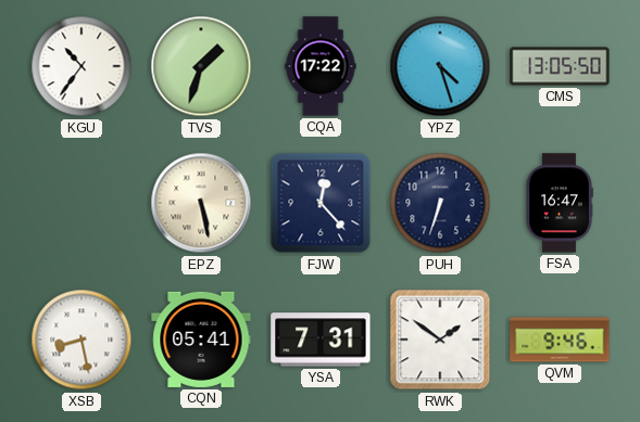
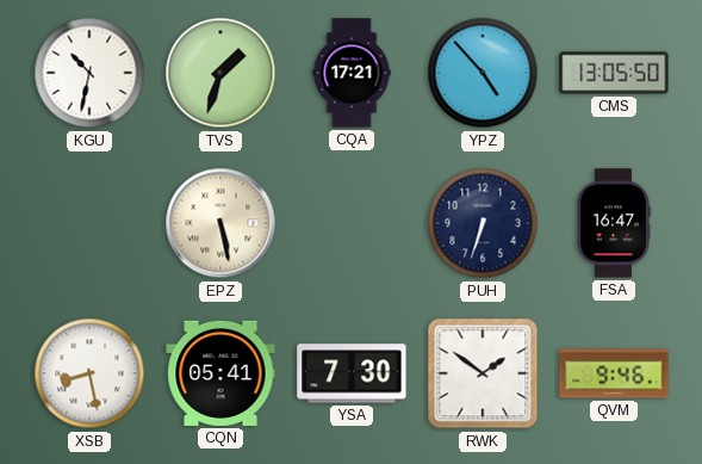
KGU: 10:36 -> 10:32
CQA: 17:22 -> 17:21
YPZ: 4:27 -> 4:53
FJW: 12:23 -> none
YSA: 7:31 -> 7:30
